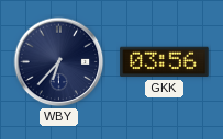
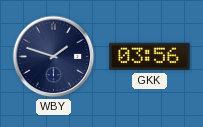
WBY: 6:37 -> 1:48
